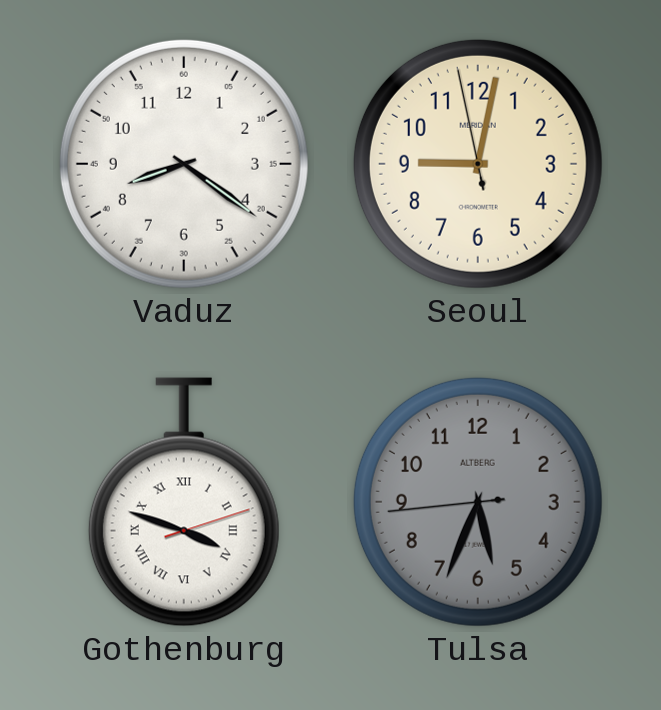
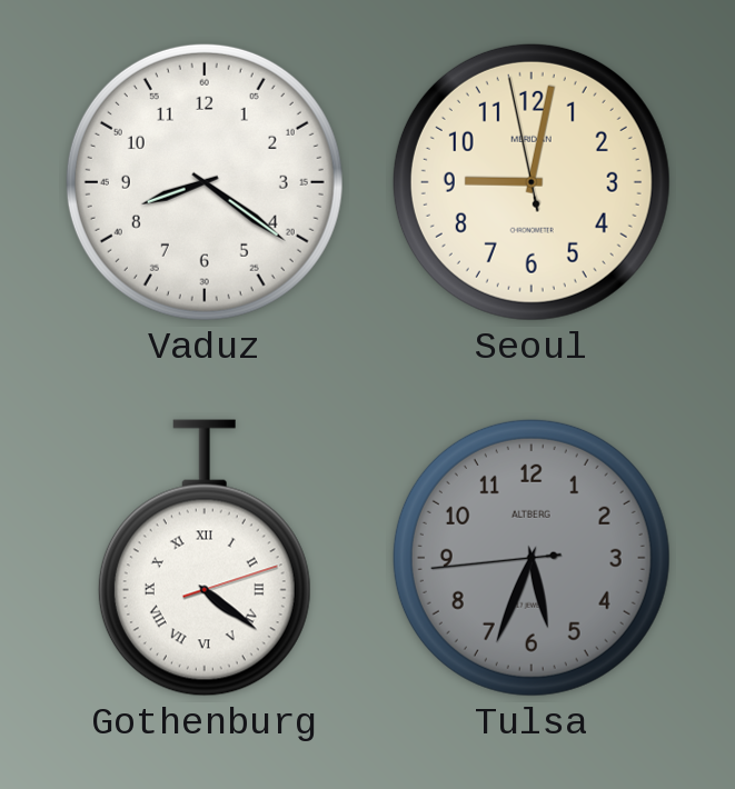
Gothenburg: 3:48 -> 4:21
